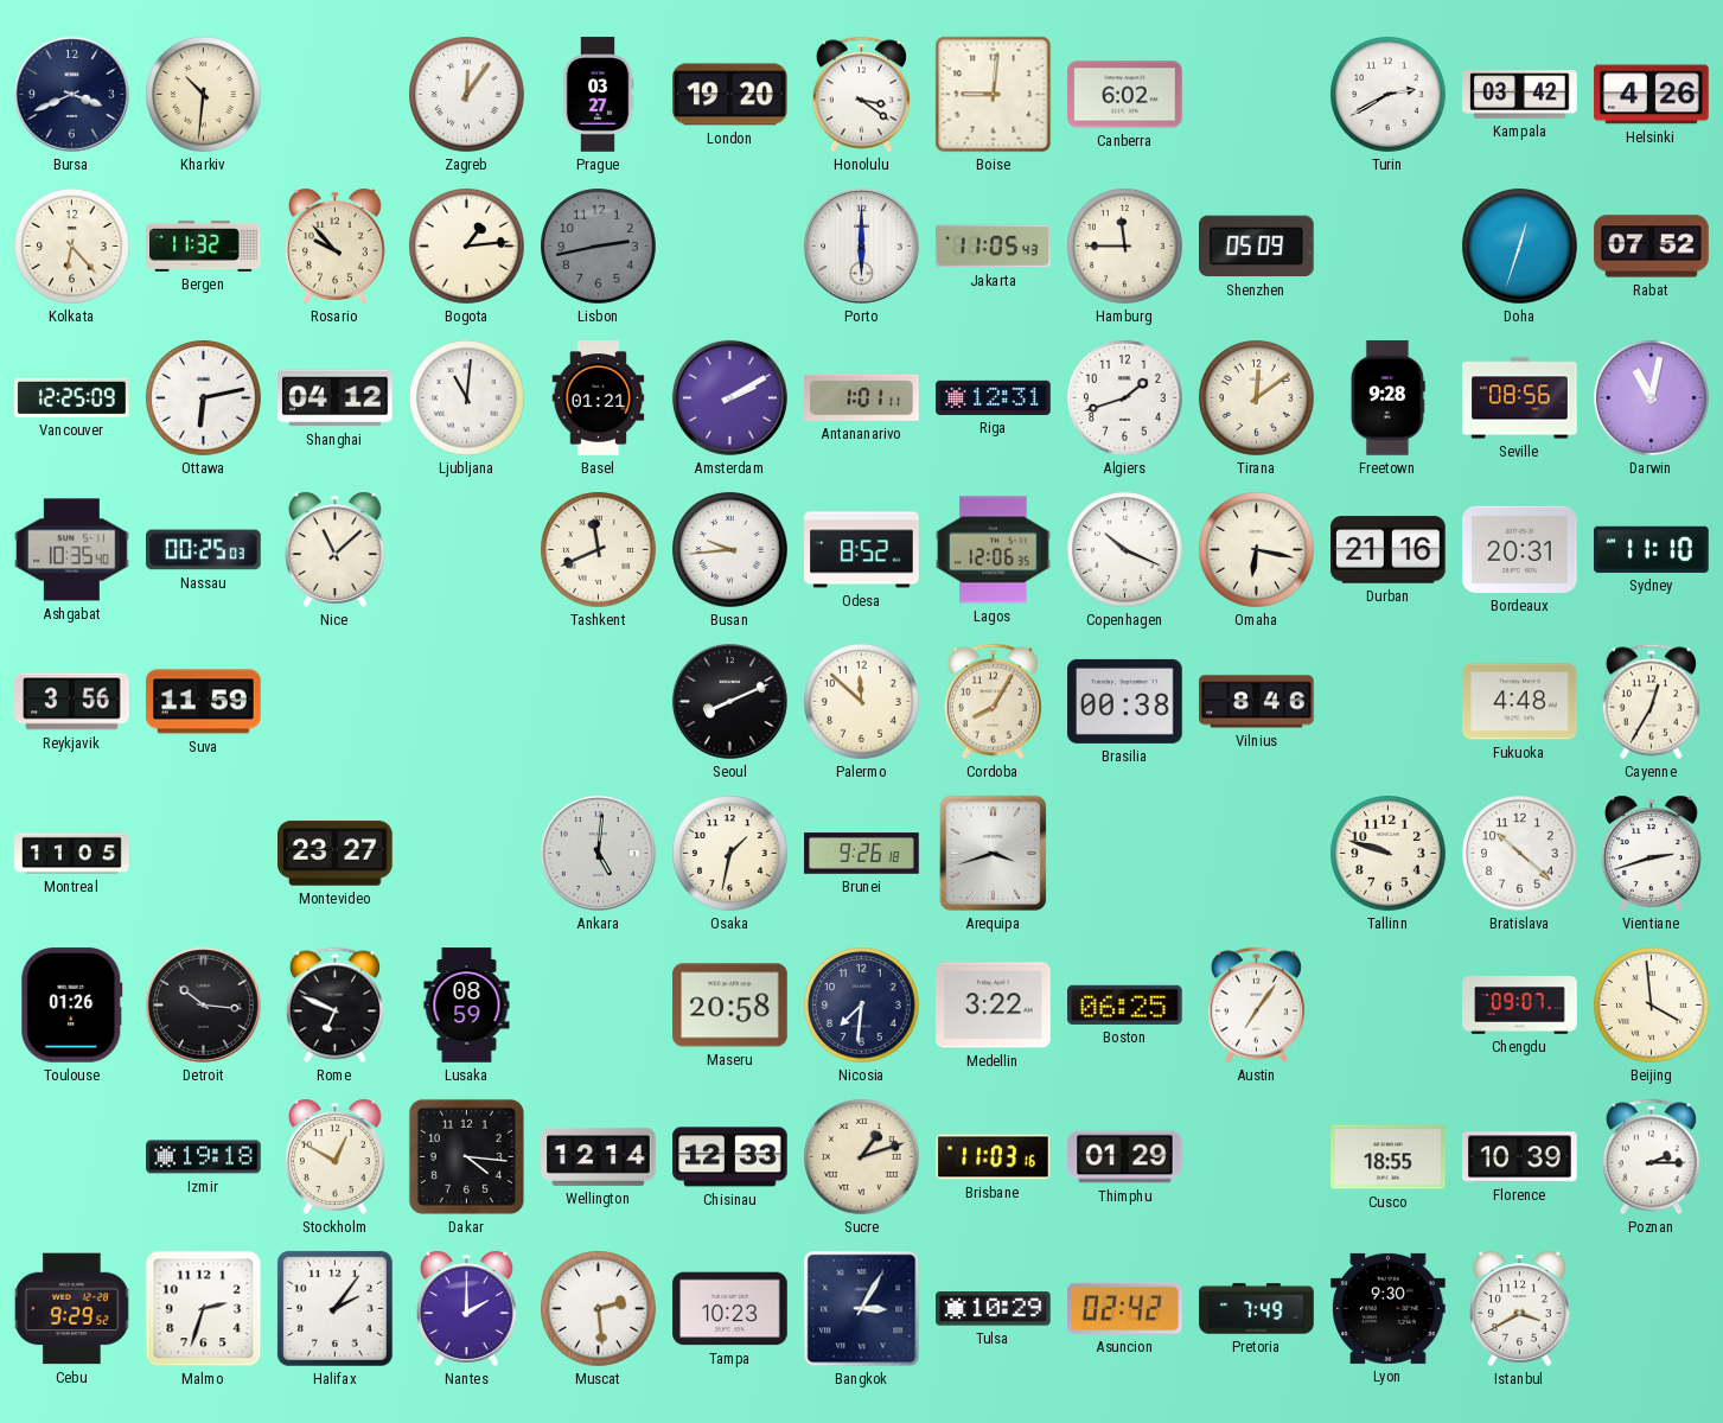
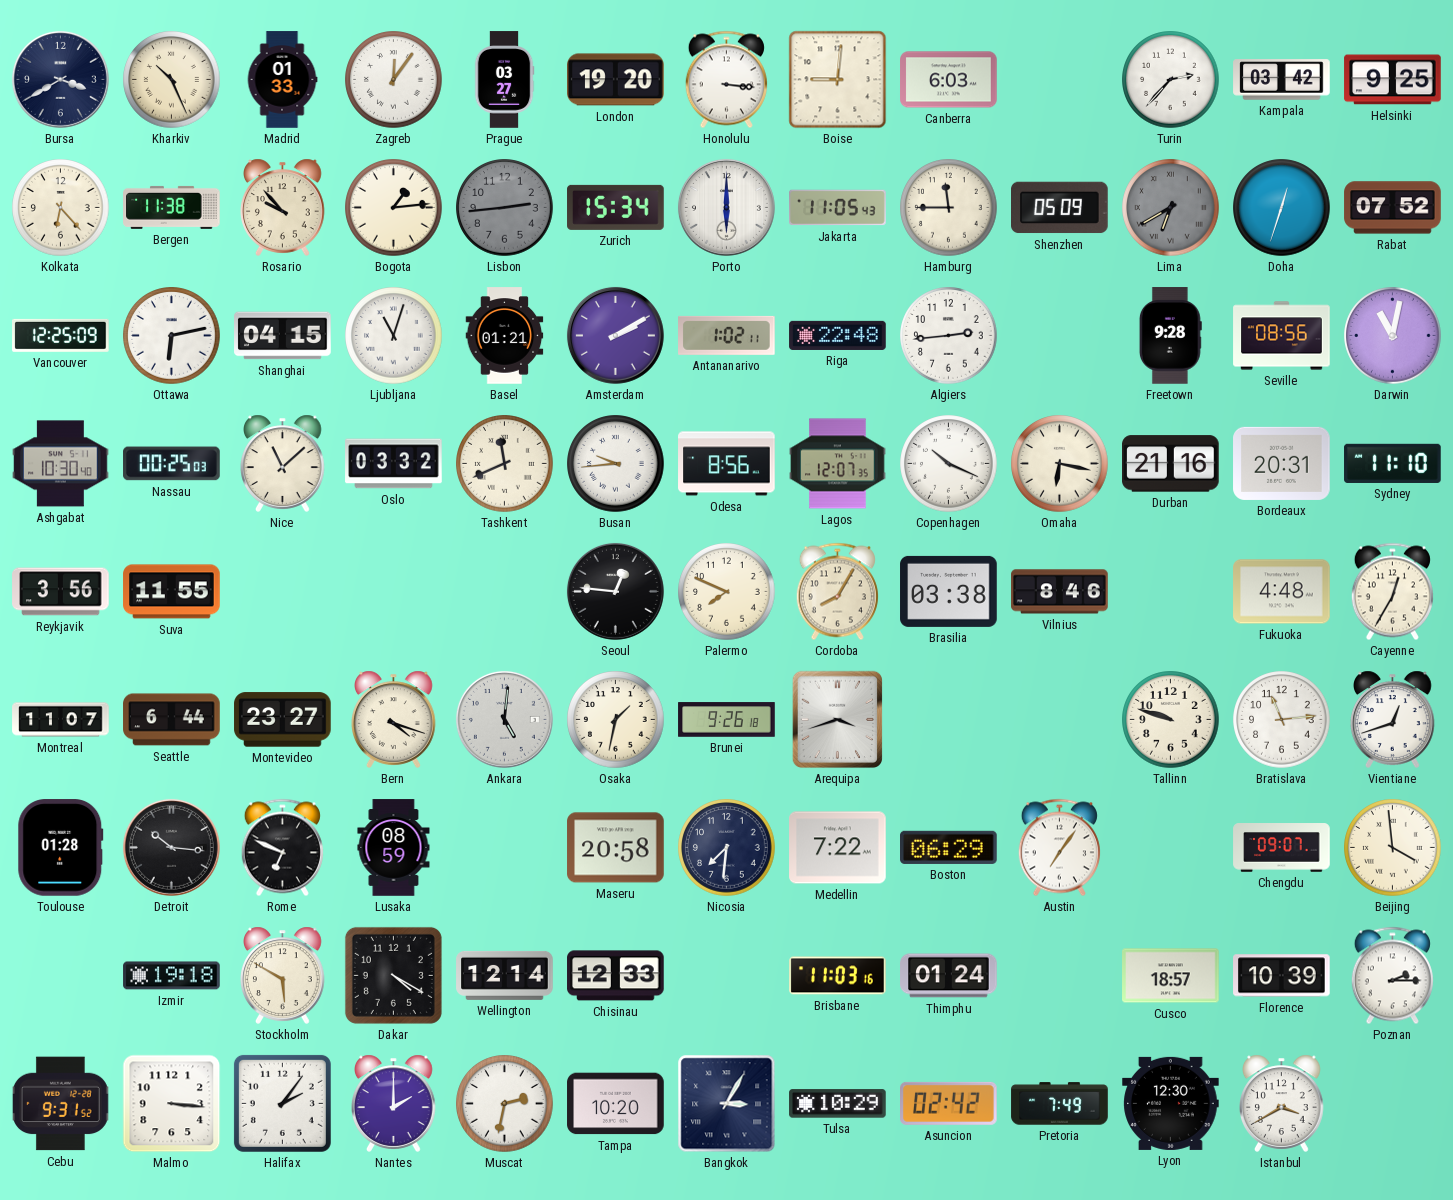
Bursa: 3:41 -> 3:40
Kharkiv: 10:31 -> 10:26
Madrid: none -> 01:33
Honolulu: 3:21 -> 3:16
Canberra: 6:02 -> 6:03
Turin: 2:40 -> 2:37
Helsinki: 4:26 -> 9:25
Bergen: 11:32 -> 11:38
Lisbon: 2:43 -> 2:44
Zurich: none -> 15:34
Lima: none -> 6:40
Shanghai: 04:12 -> 04:15
Ljubljana: 11:01 -> 11:03
Antananarivo: 1:01 -> 1:02
Riga: 12:31 -> 22:48
Algiers: 1:42 -> 2:44
Tirana: 12:09 -> none
Ashgabat: 10:35 -> 10:30
Oslo: none -> 03:32
Odesa: 8:52 -> 8:56
Lagos: 12:06 -> 12:07
Suva: 11:59 -> 11:55
Seoul: 8:11 -> 12:46
Palermo: 11:52 -> 7:49
Brasilia: 00:38 -> 03:38
Montreal: 11:05 -> 11:07
Seattle: none -> 6:44
Bern: none -> 4:18
Bratislava: 10:22 -> 11:14
Vientiane: 2:42 -> 12:42
Toulouse: 01:26 -> 01:28
Medellin: 3:22 -> 7:22
Boston: 06:25 -> 06:29
Stockholm: 12:50 -> 5:50
Dakar: 4:16 -> 4:20
Sucre: 1:12 -> none
Thimphu: 01:29 -> 01:24
Cusco: 18:55 -> 18:57
Cebu: 9:29 -> 9:31
Malmo: 2:33 -> 3:16
Muscat: 2:29 -> 2:32
Tampa: 10:23 -> 10:20
Lyon: 9:30 -> 12:30
